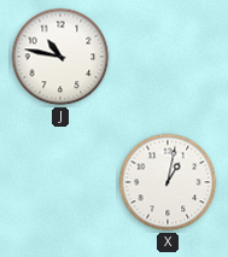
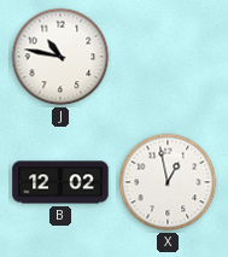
B: none -> 12:02
X: 1:02 -> 12:58
